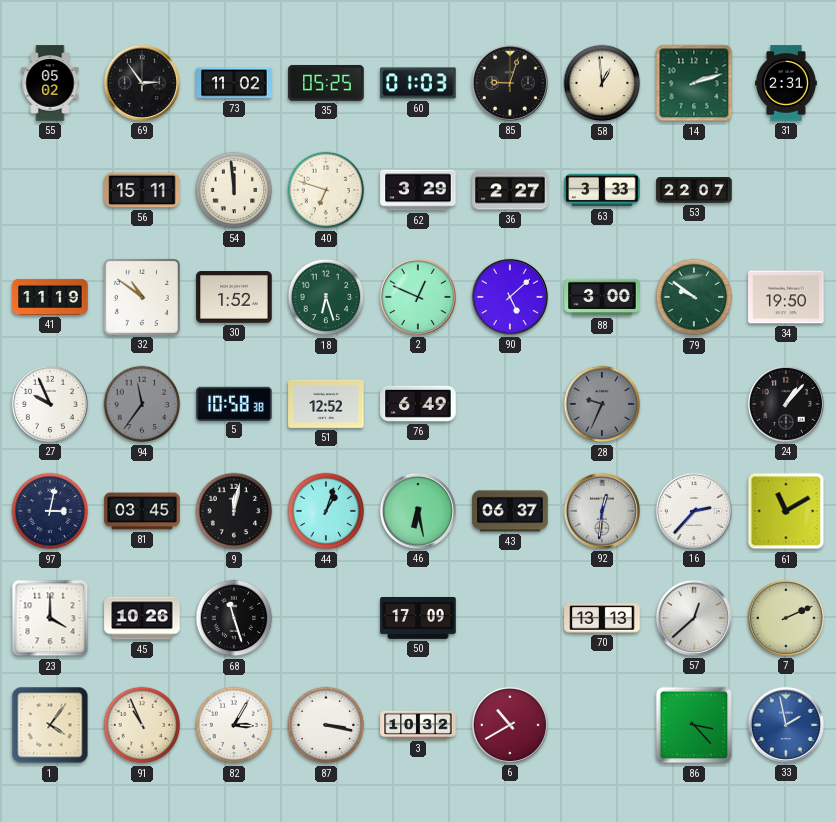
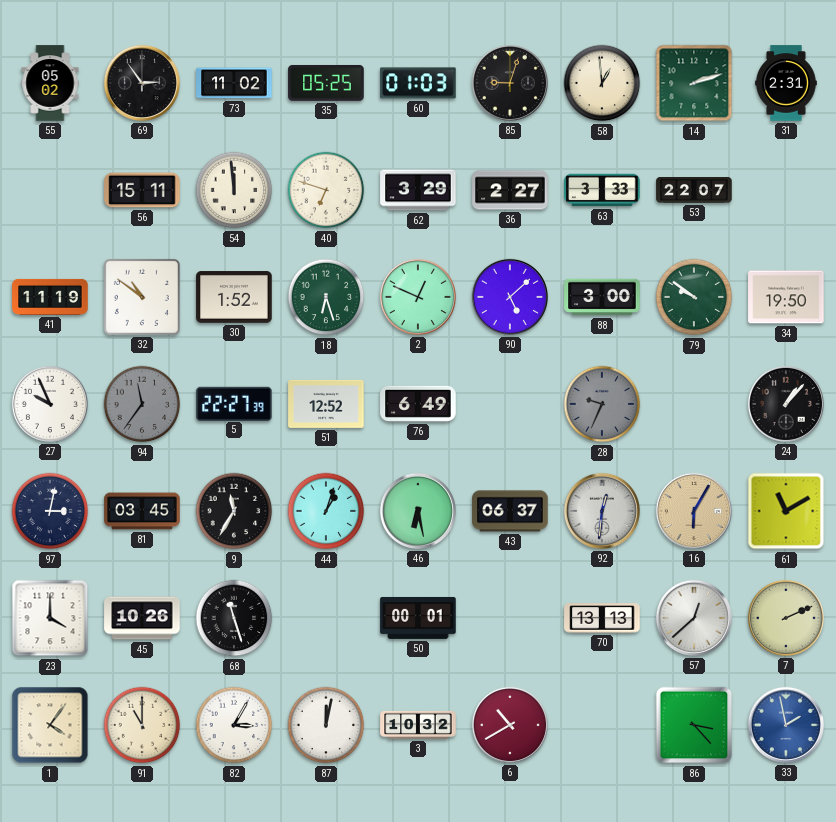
5: 10:58 -> 22:27
9: 12:02 -> 11:35
16: 2:37 -> 6:05
16 dial: white -> champagne
50: 17:09 -> 00:01
91: 10:56 -> 11:00
87: 3:17 -> 12:02
